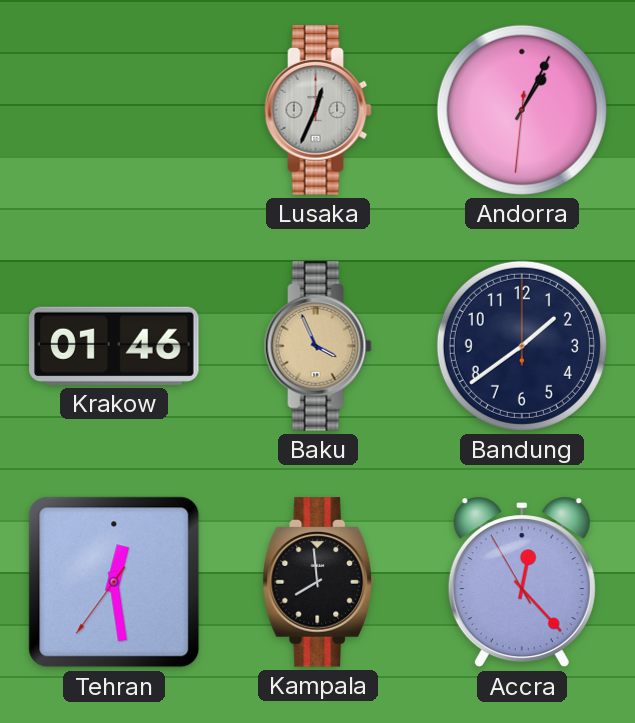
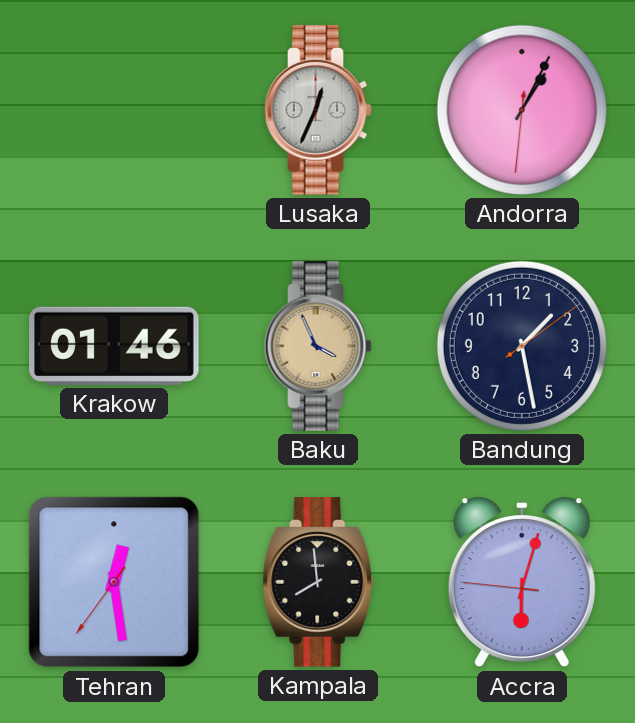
Bandung: 1:39 -> 1:28
Accra: 12:22 -> 6:02
